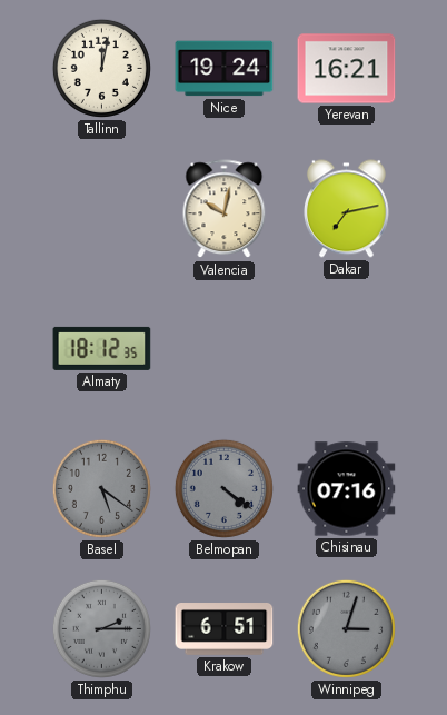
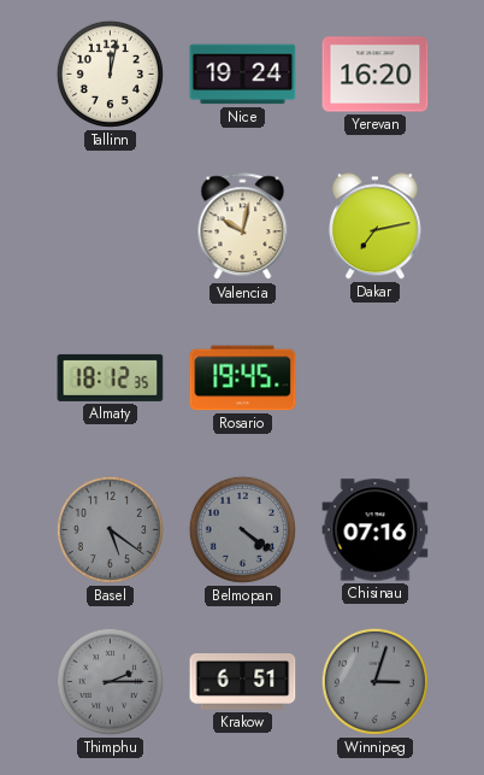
Yerevan: 16:21 -> 16:20
Rosario: none -> 19:45
